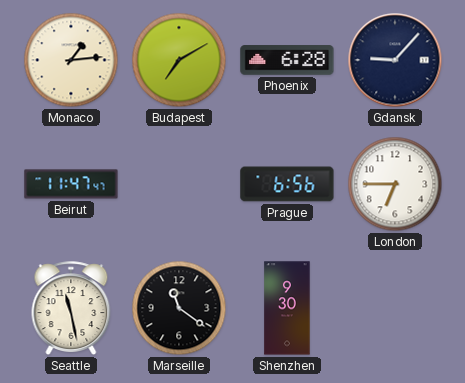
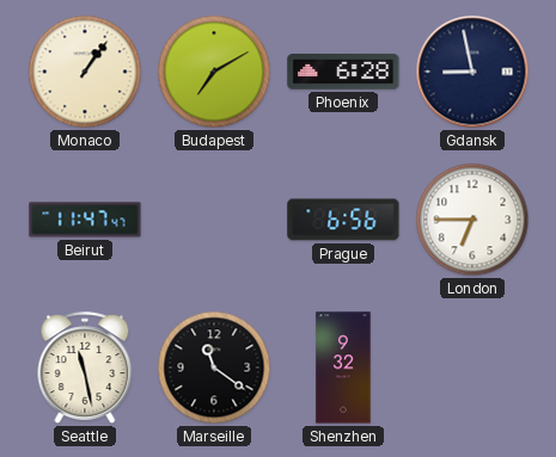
Monaco: 1:14 -> 1:06
Gdansk: 9:07 -> 8:58
Shenzhen: 9:30 -> 9:32
